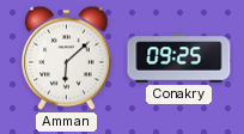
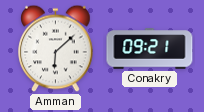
Conakry: 09:25 -> 09:21
